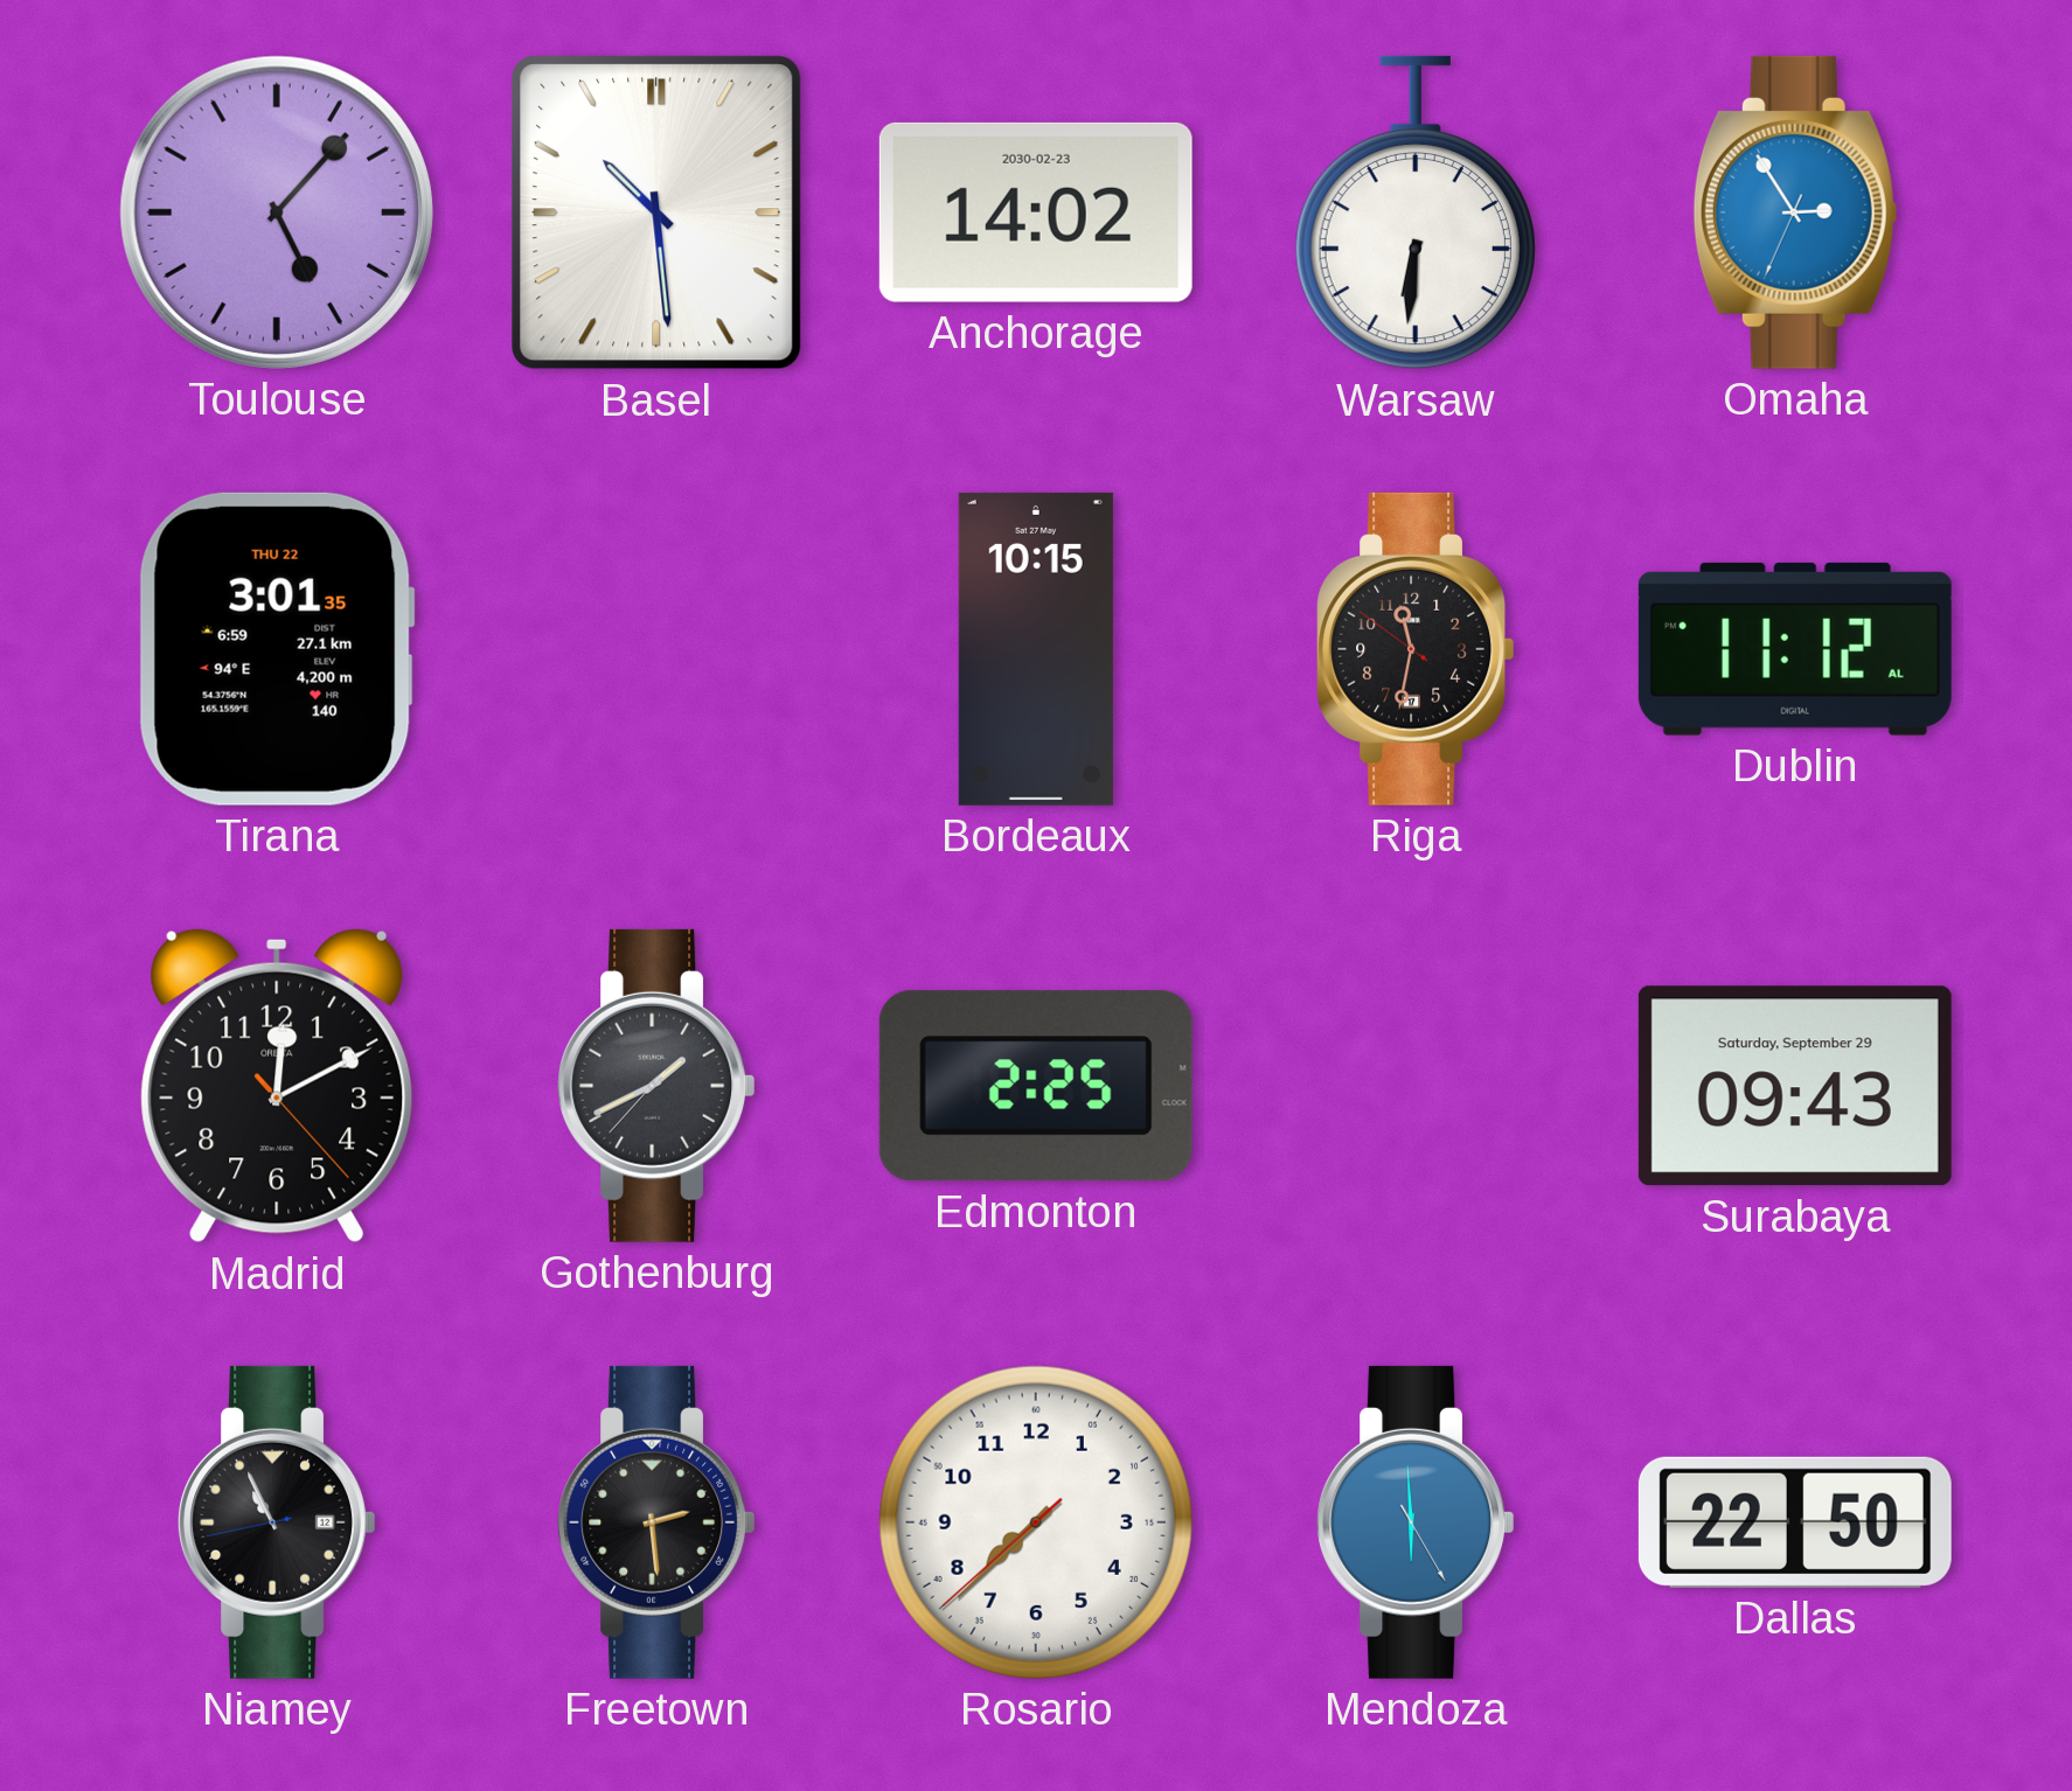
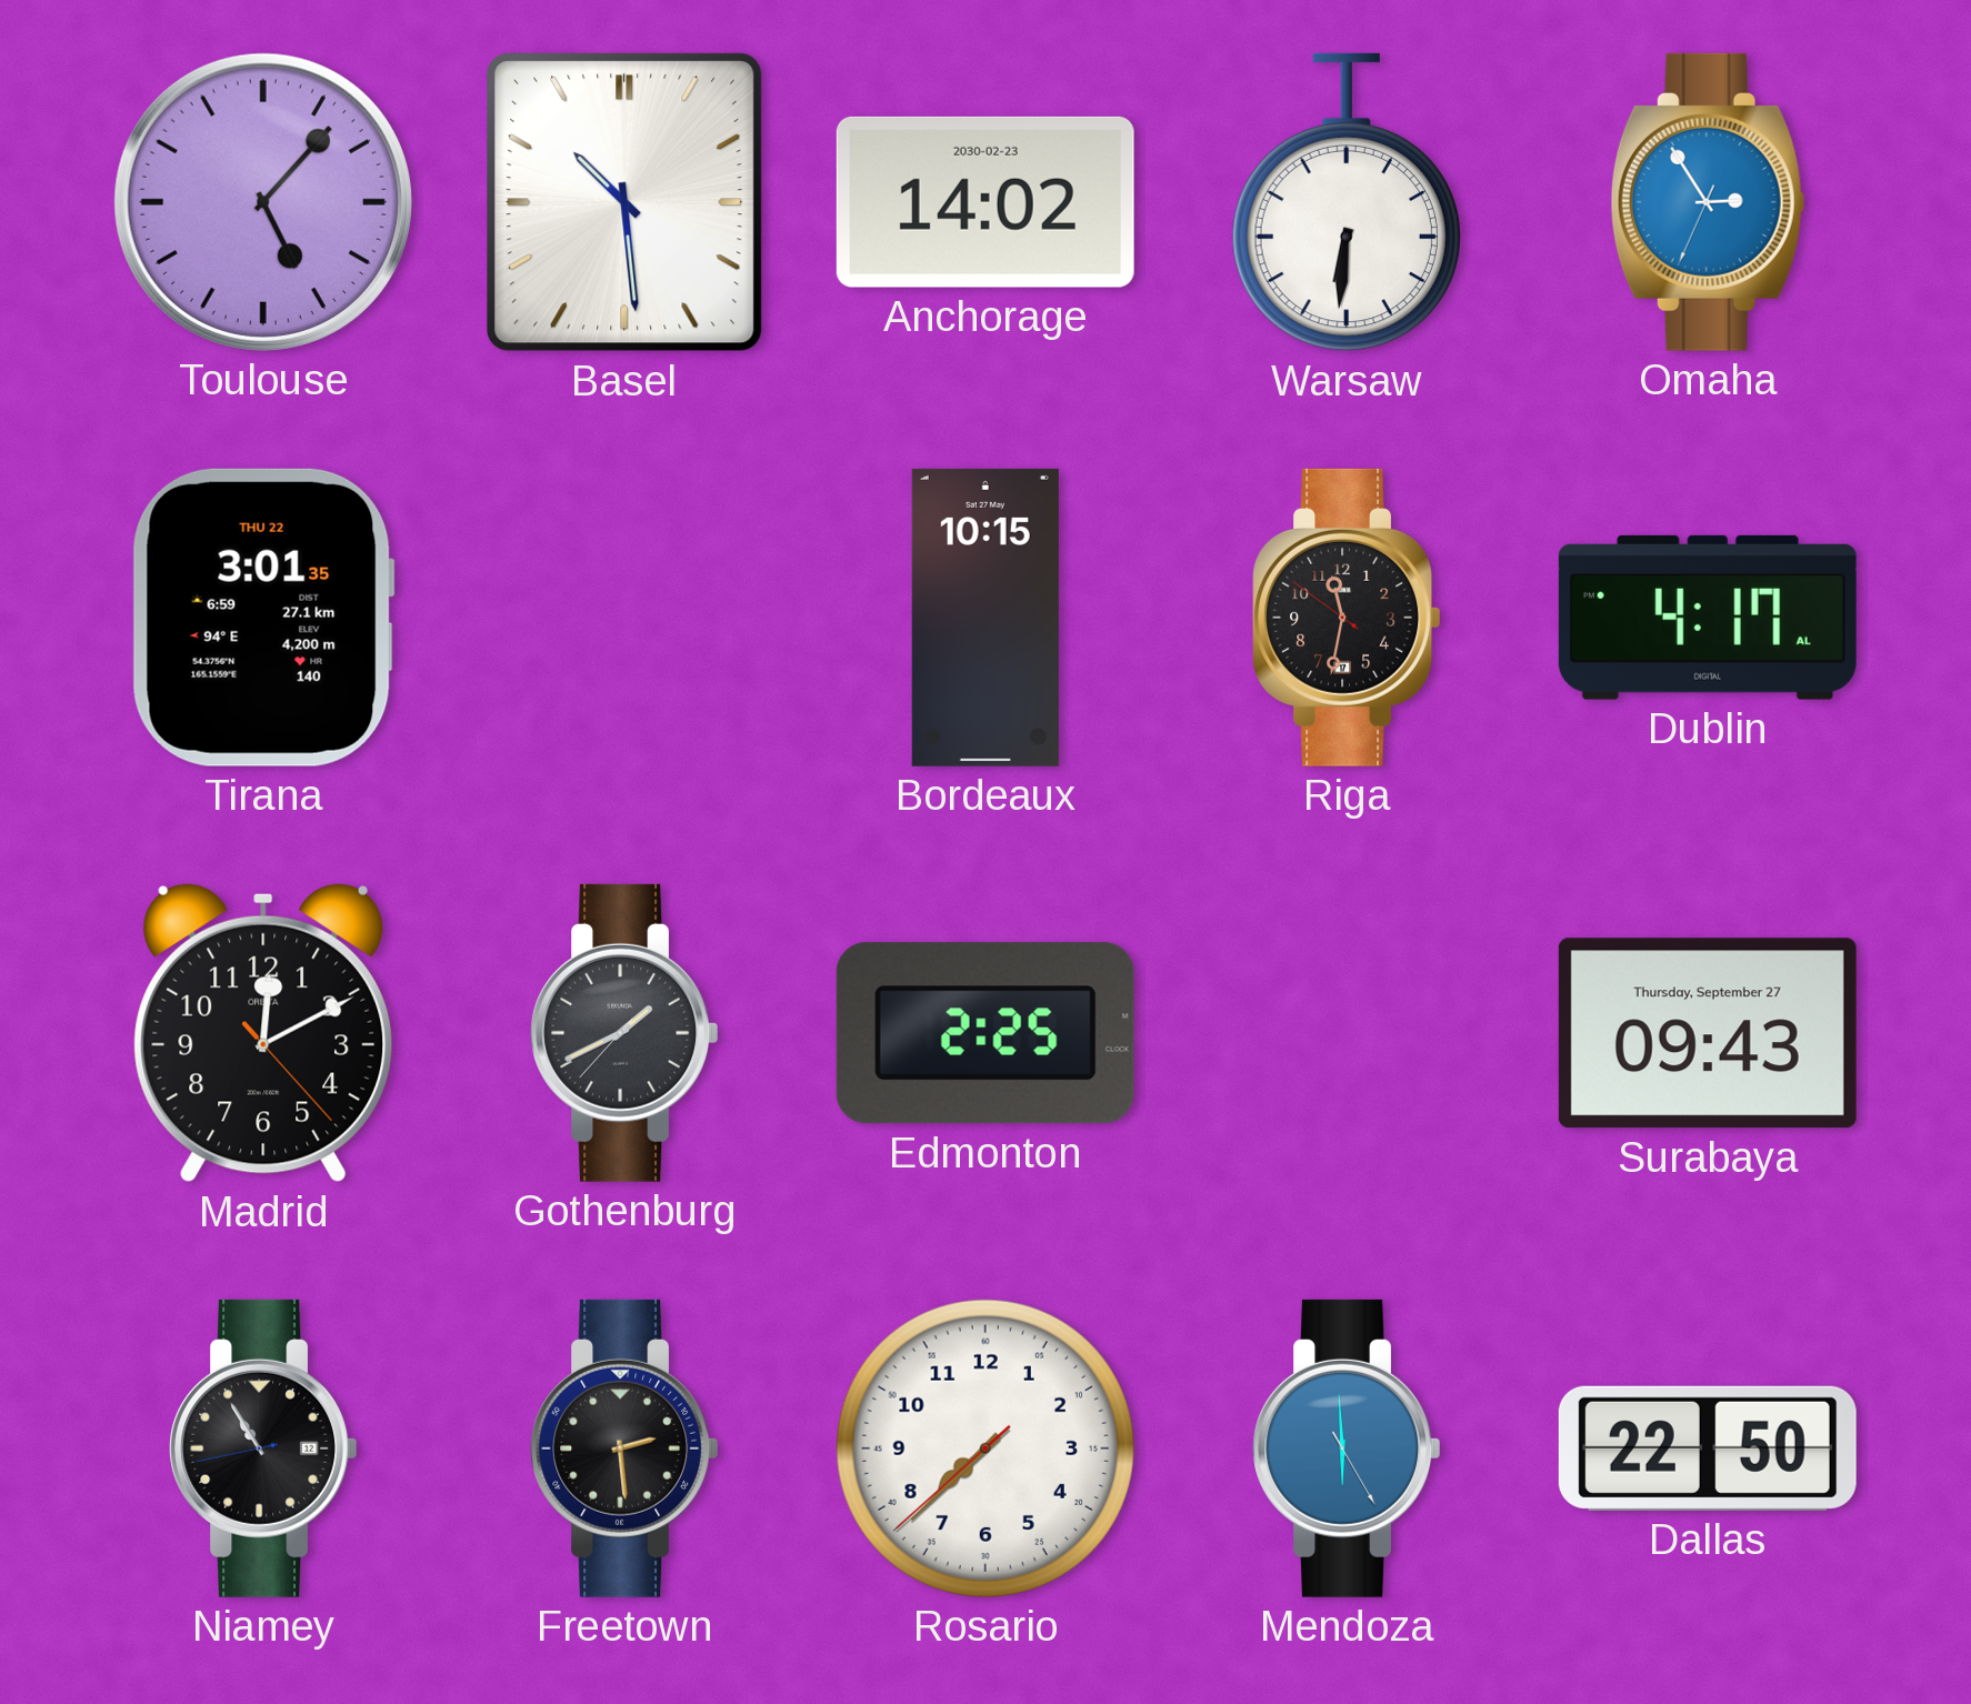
Dublin: 11:12 -> 4:17
Surabaya date: Saturday, September 29 -> Thursday, September 27
Niamey: 10:55 -> 10:54
